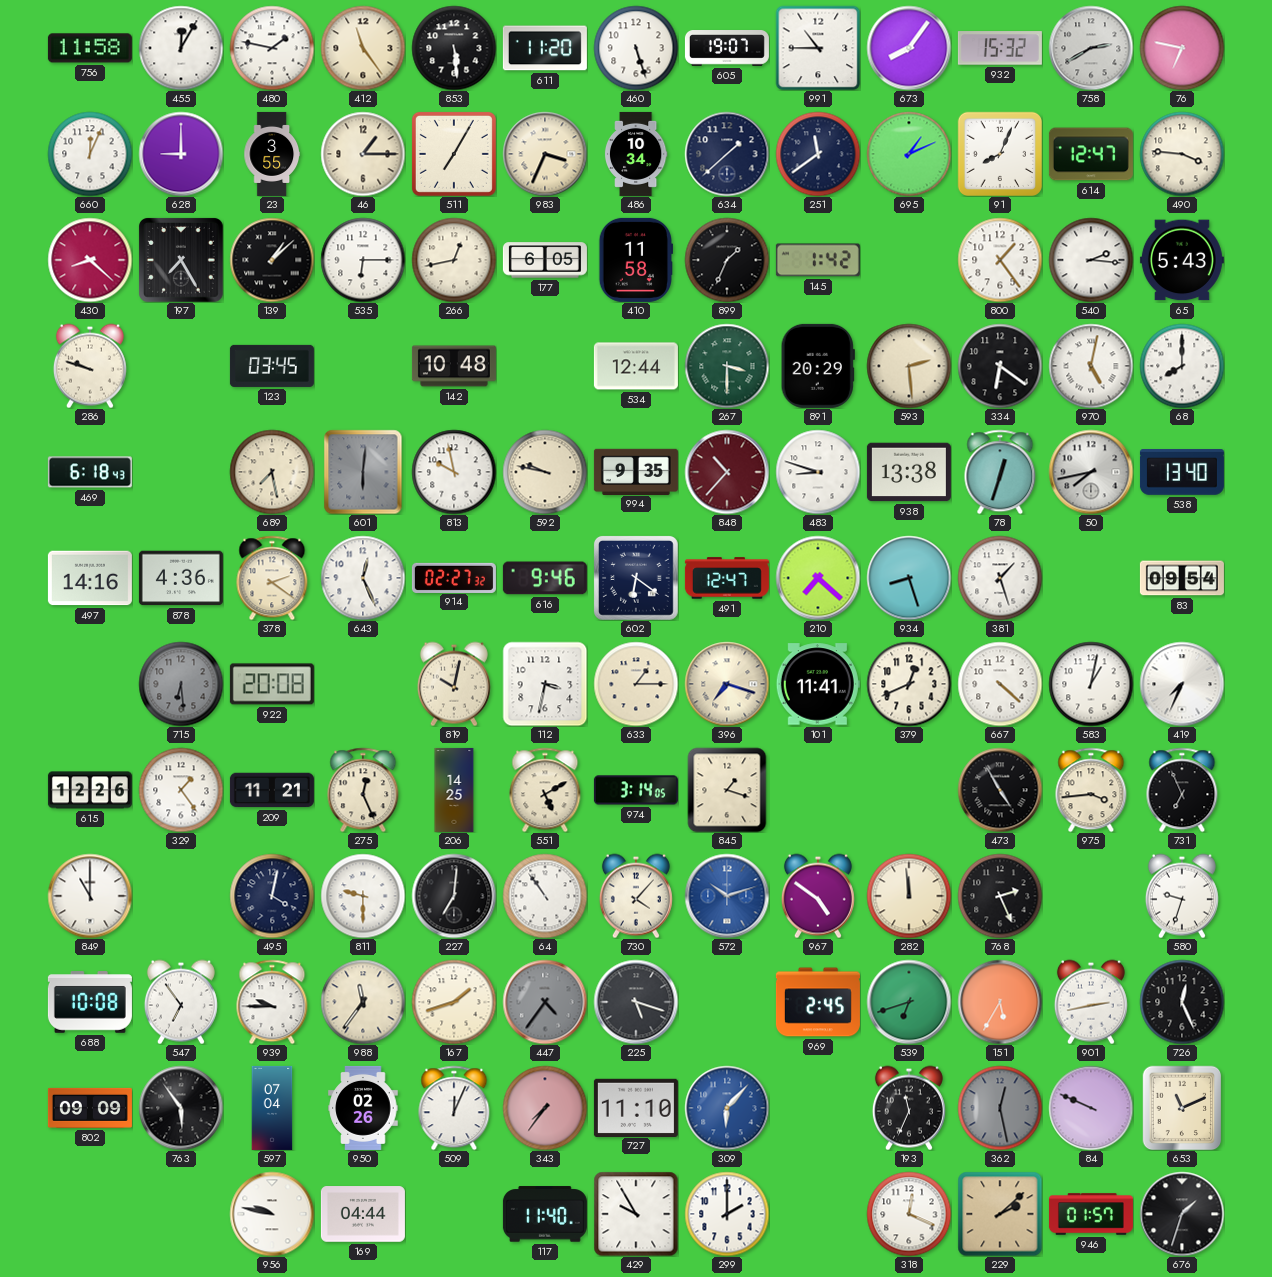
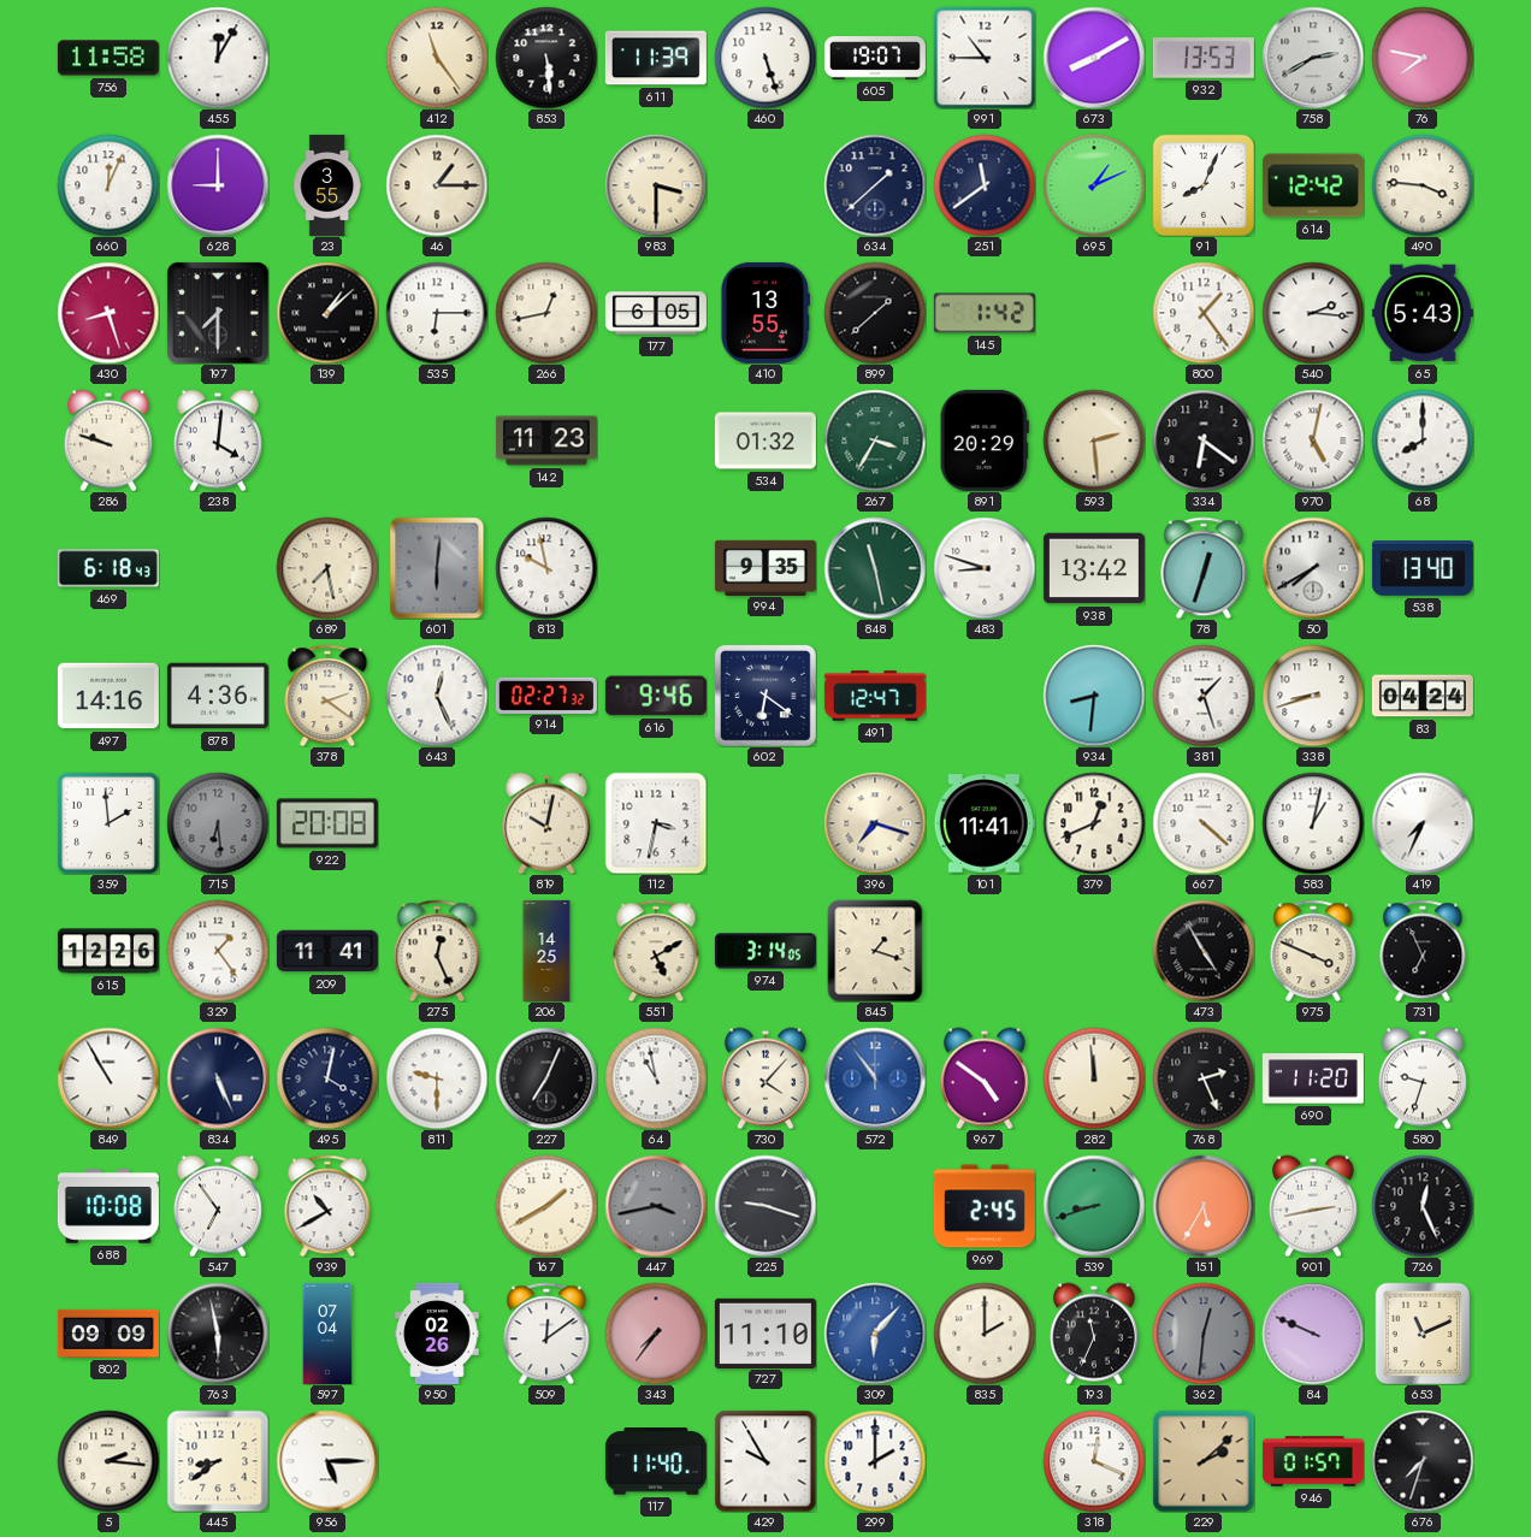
480: 1:47 -> none
611: 11:20 -> 11:39
673: 8:06 -> 8:10
932: 15:32 -> 13:53
76: 6:47 -> 7:47
511: 7:05 -> none
983: 3:34 -> 3:30
486: 10:34 -> none
614: 12:47 -> 12:42
430: 8:22 -> 8:27
197: 7:25 -> 7:30
410: 11:58 -> 13:55
899: 1:34 -> 1:38
238: none -> 4:01
123: 03:45 -> none
142: 10:48 -> 11:23
534: 12:44 -> 01:32
267: 3:30 -> 3:35
592: 9:47 -> none
848: 10:37 -> 11:28
848 dial: burgundy -> green
938: 13:38 -> 13:42
50: 7:43 -> 7:40
210: 7:22 -> none
934: 8:27 -> 8:31
338: none -> 8:42
83: 09:54 -> 04:24
359: none -> 1:59
633: 1:15 -> none
209: 11:21 -> 11:41
975: 3:44 -> 3:49
849: 11:00 -> 10:55
834: none -> 5:26
227: 7:01 -> 7:04
64: 10:54 -> 10:58
572: 10:12 -> 10:54
690: none -> 11:20
939: 9:45 -> 10:40
988: 11:36 -> none
167: 1:42 -> 1:40
447: 4:36 -> 3:43
225: 5:18 -> 9:18
539: 6:42 -> 8:42
763: 5:54 -> 5:58
509: 12:04 -> 12:09
835: none -> 2:00
362: 12:28 -> 12:31
5: none -> 2:16
445: none -> 8:39
956: 9:47 -> 5:15
169: 04:44 -> none
676: 1:33 -> 7:33
